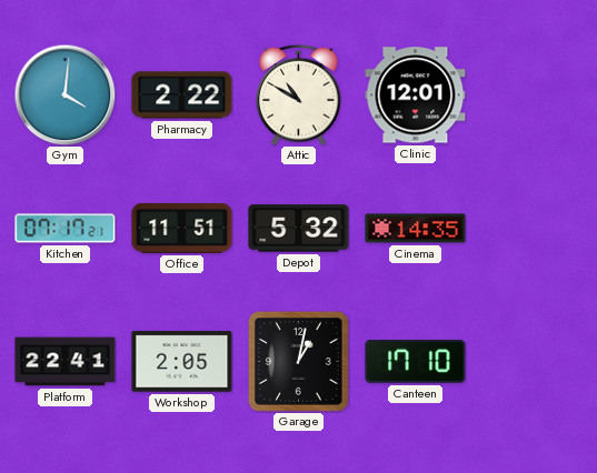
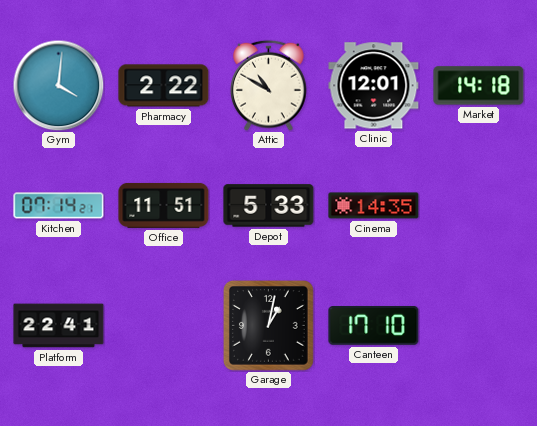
Market: none -> 14:18
Kitchen: 07:17 -> 07:14
Depot: 5:32 -> 5:33
Workshop: 2:05 -> none
